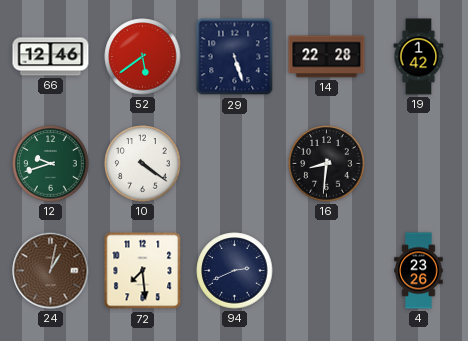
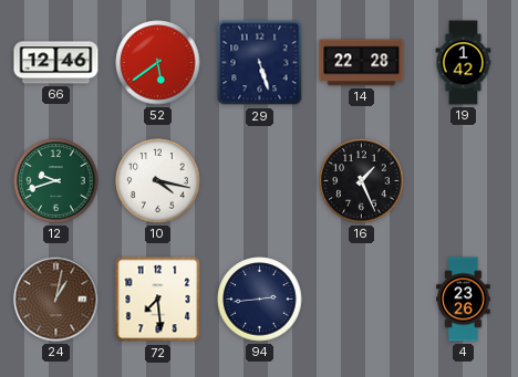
10: 4:21 -> 4:17
16: 8:31 -> 1:26
94: 2:41 -> 2:44
